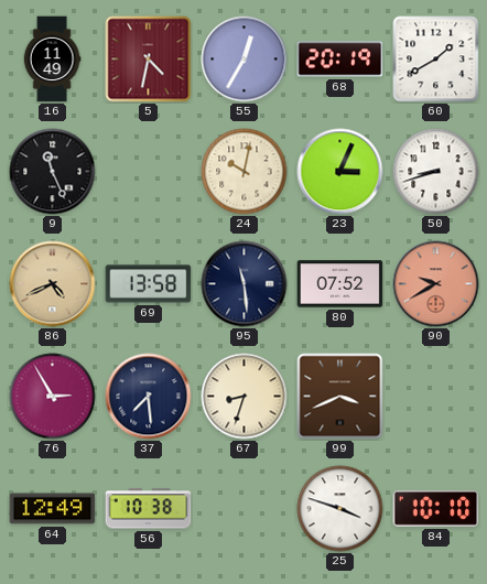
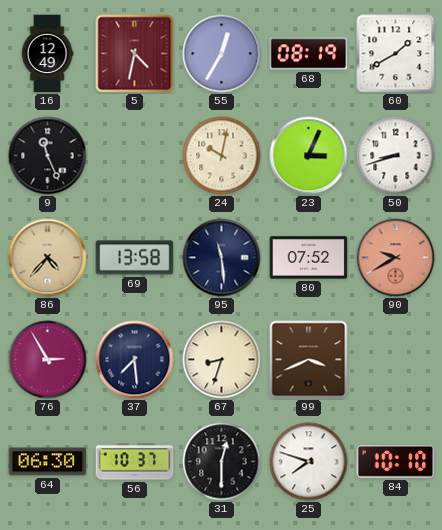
16: 11:49 -> 12:49
68: 20:19 -> 08:19
86: 4:41 -> 4:37
64: 12:49 -> 06:30
56: 10:38 -> 10:37
31: none -> 12:30
25: 3:48 -> 7:48
